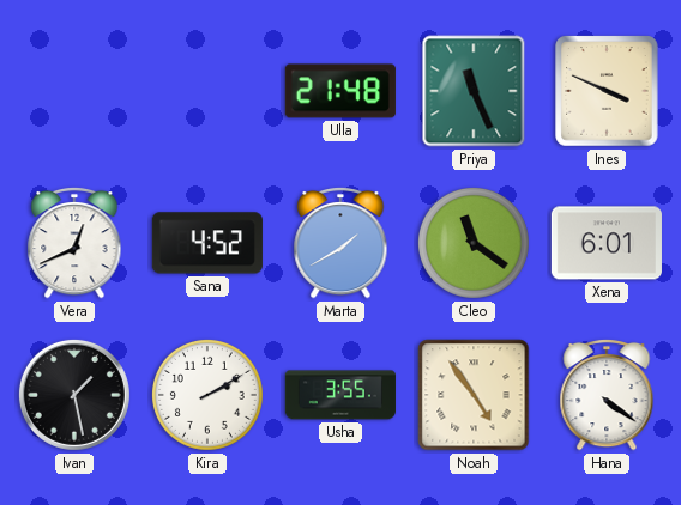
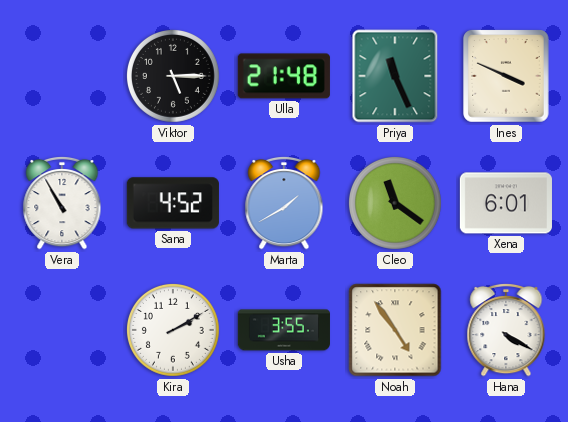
Viktor: none -> 5:15
Vera: 12:41 -> 10:55
Ivan: 1:28 -> none
Hana: 4:21 -> 4:20
